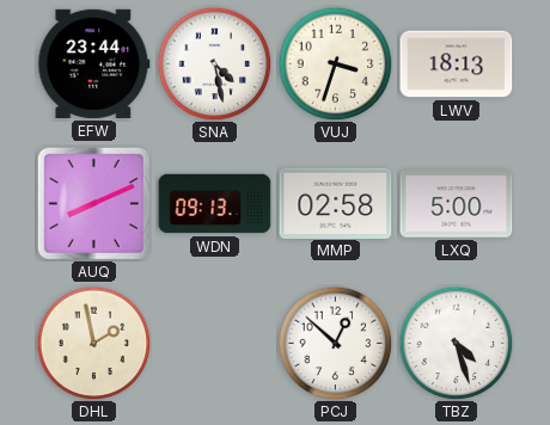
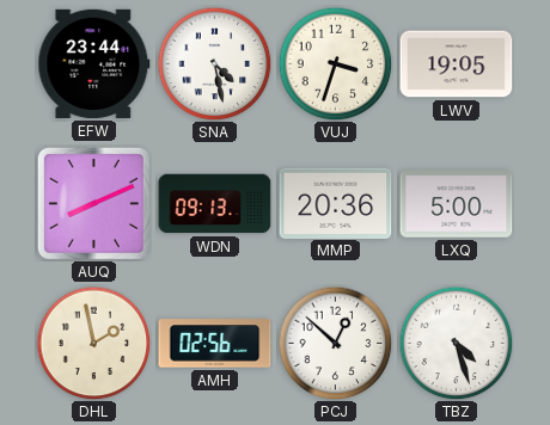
LWV: 18:13 -> 19:05
MMP: 02:58 -> 20:36
AMH: none -> 02:56
